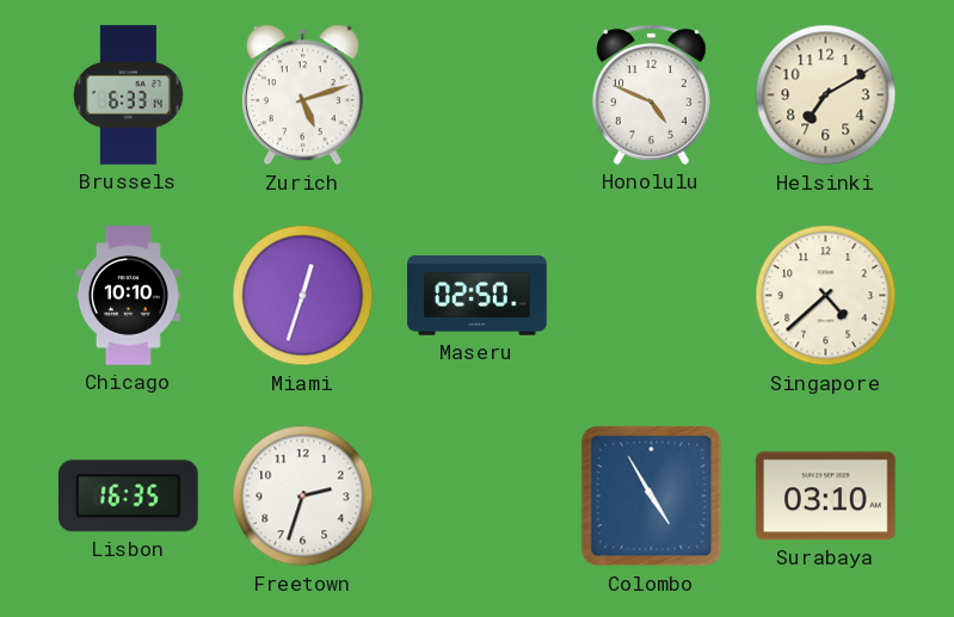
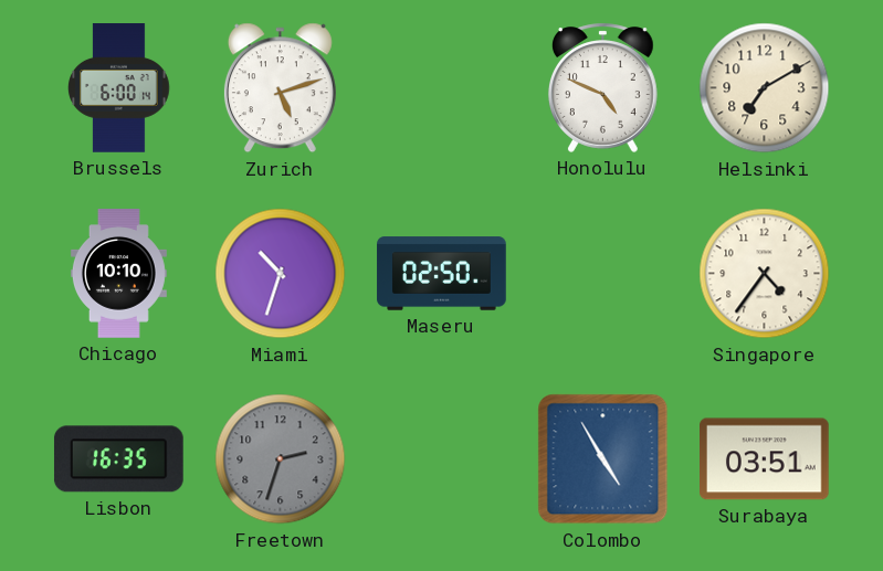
Brussels: 6:33 -> 6:00
Miami: 12:33 -> 10:33
Singapore: 4:38 -> 4:36
Freetown dial: white -> grey
Surabaya: 03:10 -> 03:51
